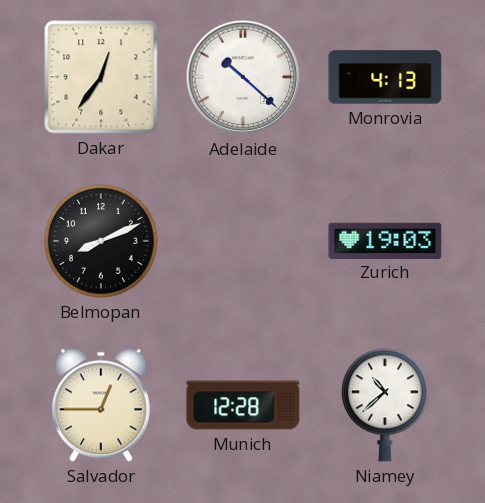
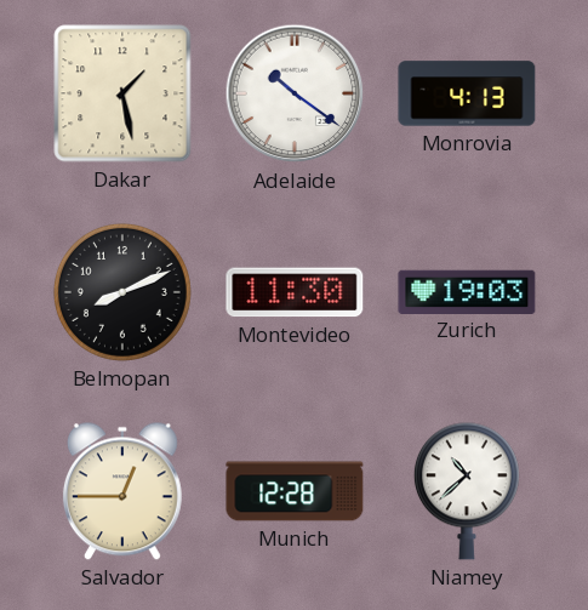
Dakar: 12:36 -> 1:28
Adelaide: 10:22 -> 10:21
Montevideo: none -> 11:30
